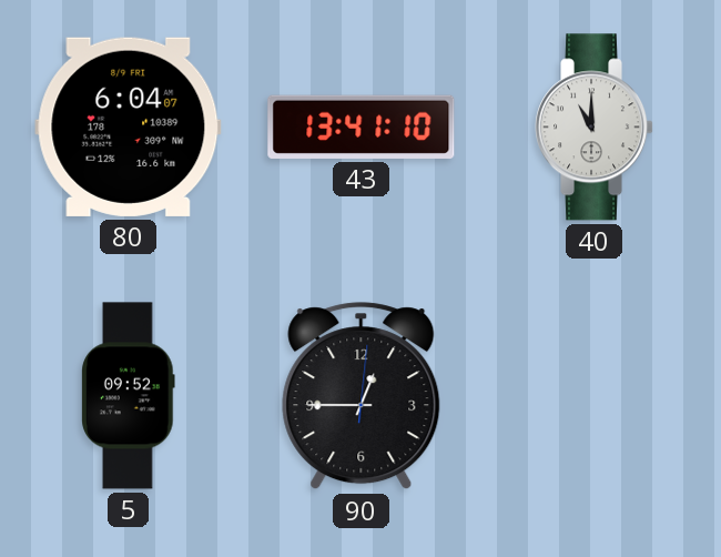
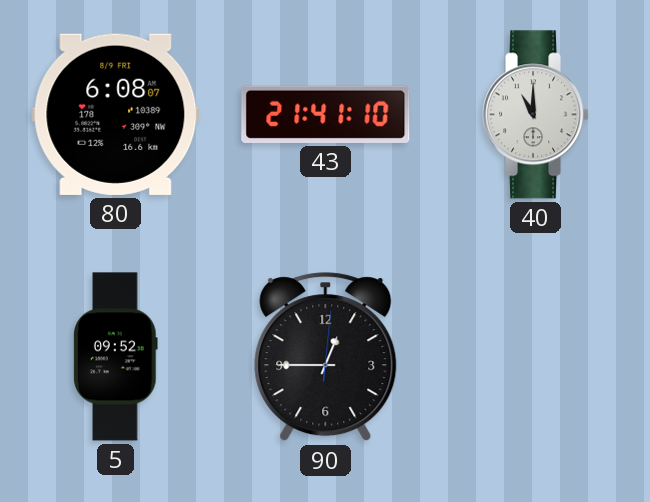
80: 6:04 -> 6:08
43: 13:41 -> 21:41
